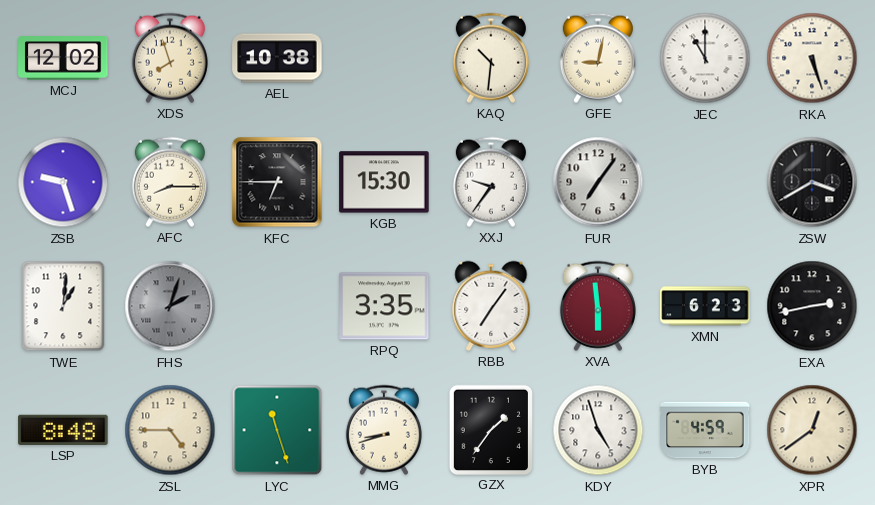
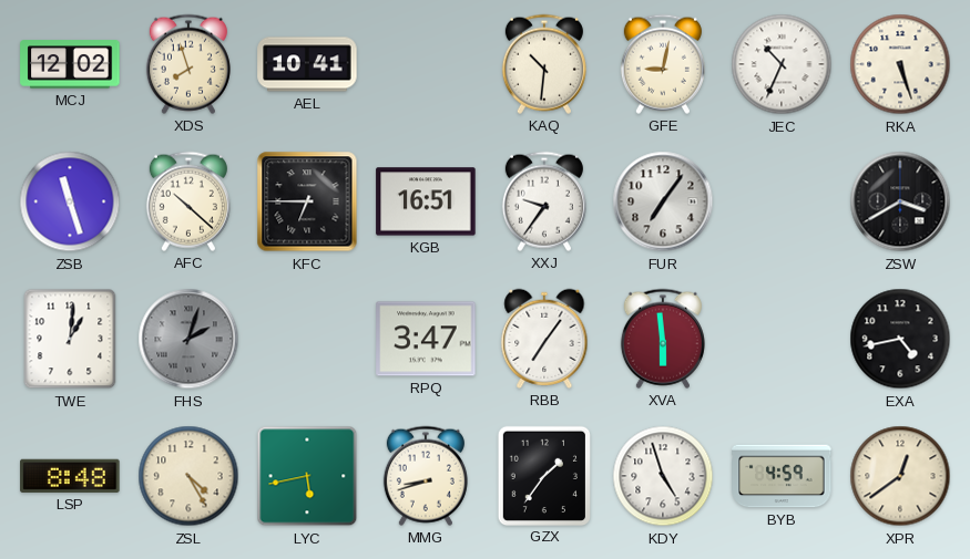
AEL: 10:38 -> 10:41
JEC: 11:00 -> 10:34
ZSB: 9:27 -> 11:27
AFC: 8:15 -> 10:22
KGB: 15:30 -> 16:51
RPQ: 3:35 -> 3:47
XMN: 6:23 -> none
EXA: 2:43 -> 4:43
ZSL: 4:45 -> 4:25
LYC: 11:27 -> 5:43
